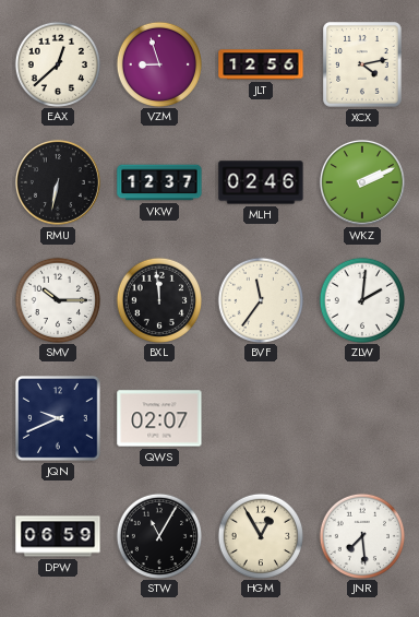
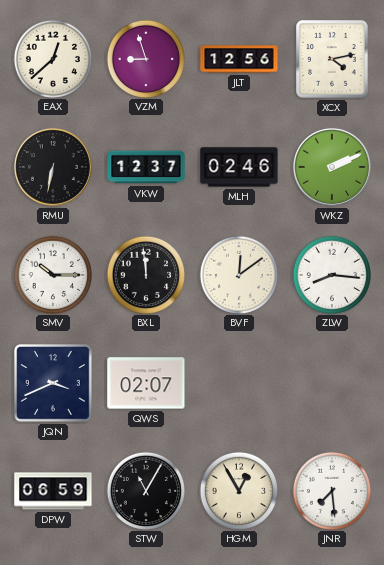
BVF: 11:36 -> 12:09
ZLW: 2:01 -> 8:16
JQN: 9:41 -> 3:41
